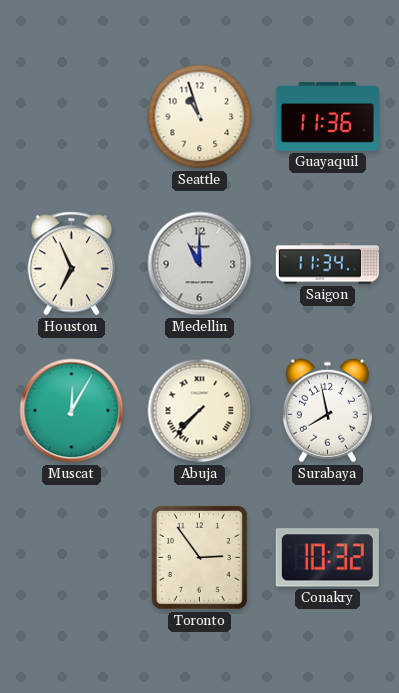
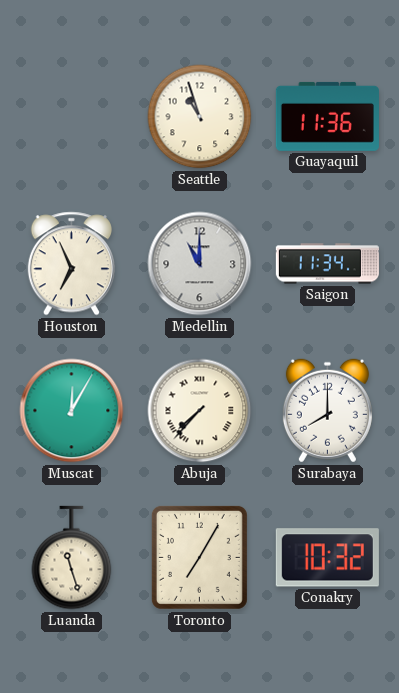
Surabaya: 7:58 -> 8:00
Luanda: none -> 11:27
Toronto: 2:54 -> 7:05
